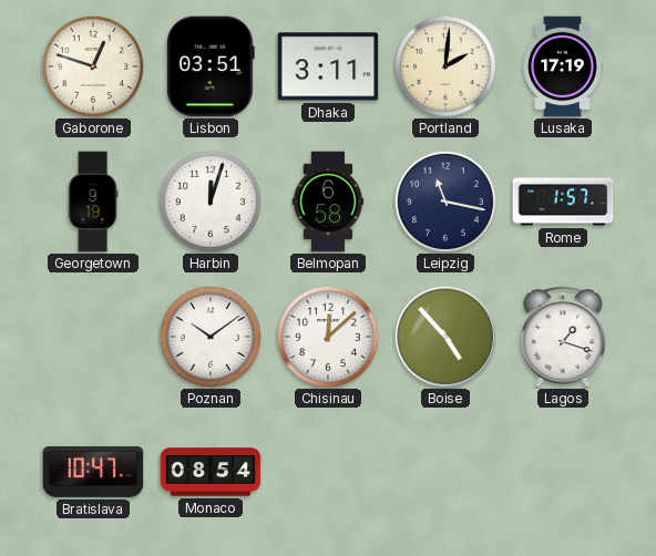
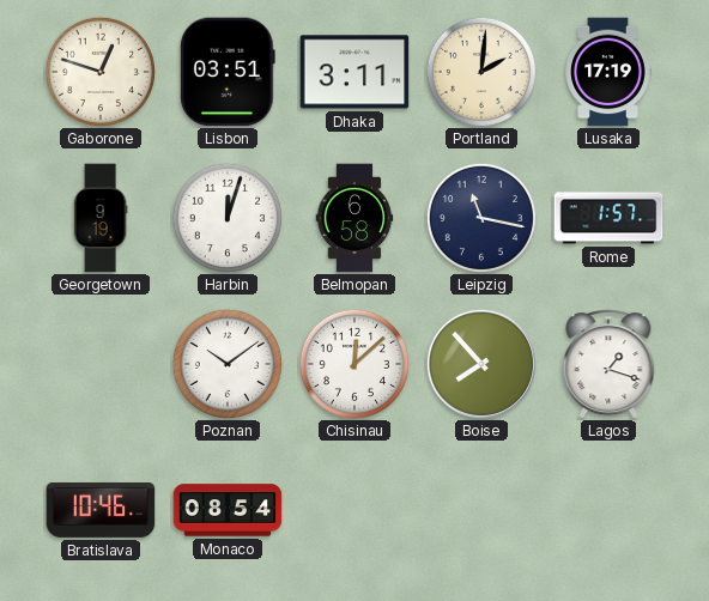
Boise: 4:53 -> 7:53
Bratislava: 10:47 -> 10:46
